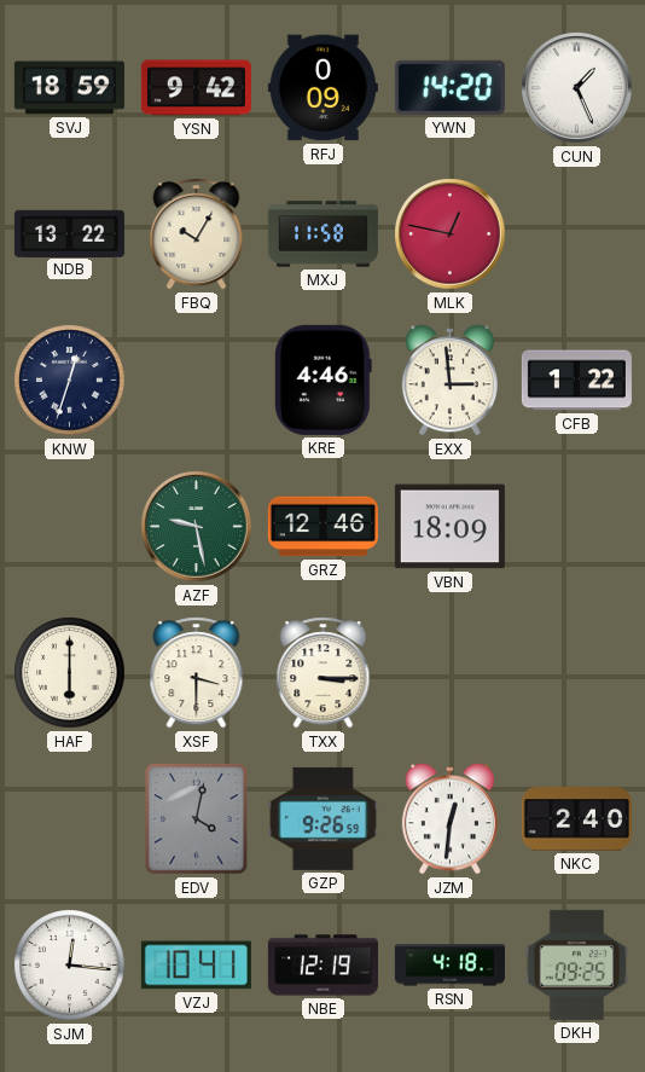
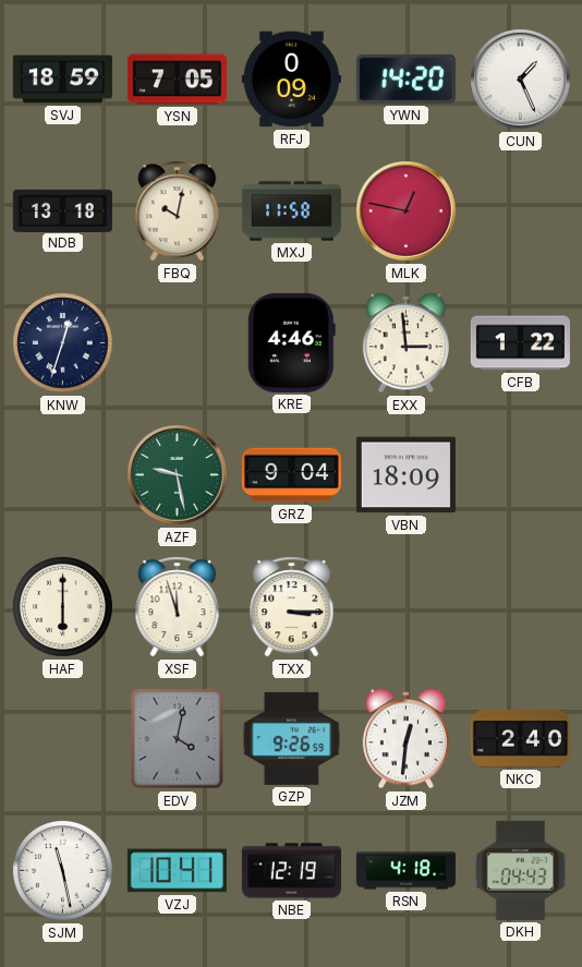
YSN: 9:42 -> 7:05
NDB: 13:22 -> 13:18
FBQ: 10:05 -> 10:02
GRZ: 12:46 -> 9:04
XSF: 3:30 -> 11:57
SJM: 12:16 -> 11:28
DKH: 09:25 -> 04:43
